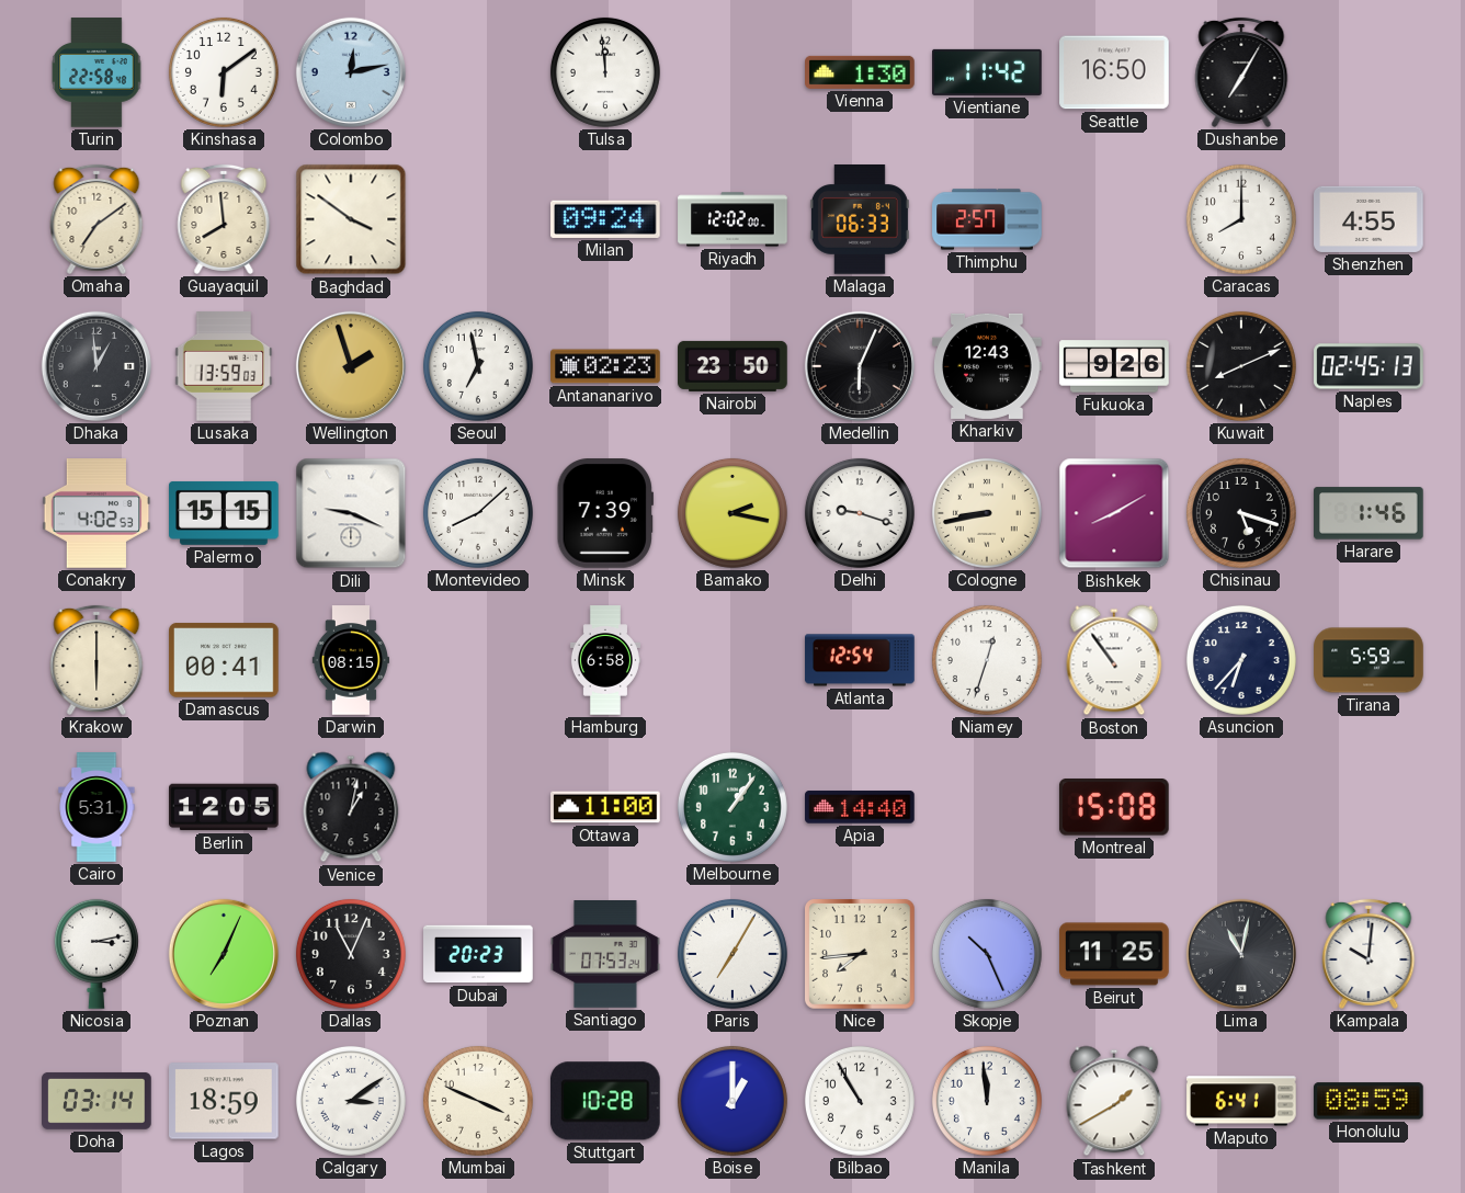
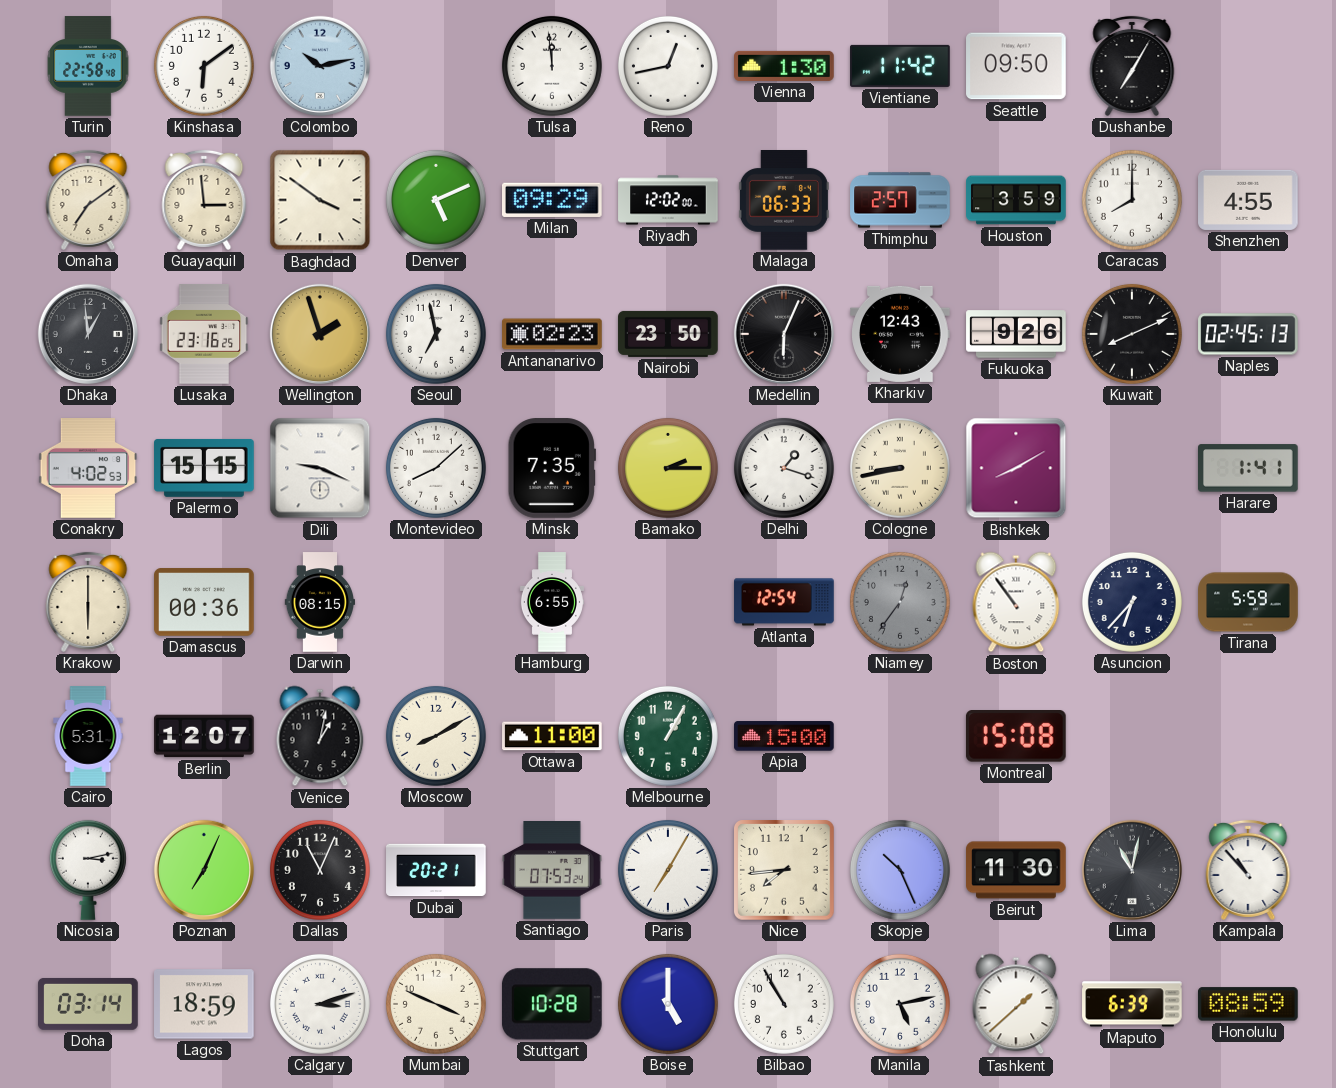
Colombo: 12:13 -> 10:13
Reno: none -> 12:43
Seattle: 16:50 -> 09:50
Guayaquil: 7:59 -> 2:59
Denver: none -> 5:11
Milan: 09:24 -> 09:29
Houston: none -> 3:59
Lusaka: 13:59 -> 23:16
Minsk: 7:39 -> 7:35
Bamako: 2:17 -> 2:15
Delhi: 9:18 -> 1:18
Chisinau: 5:18 -> none
Harare: 1:46 -> 1:41
Damascus: 00:41 -> 00:36
Hamburg: 6:58 -> 6:55
Niamey: 12:33 -> 12:36
Niamey dial: white -> grey
Berlin: 12:05 -> 12:07
Moscow: none -> 8:10
Melbourne: 1:06 -> 1:05
Apia: 14:40 -> 15:00
Dubai: 20:23 -> 20:21
Beirut: 11:25 -> 11:30
Kampala: 10:01 -> 10:53
Calgary: 3:09 -> 3:12
Boise: 1:00 -> 5:00
Manila: 11:59 -> 5:13
Tashkent: 1:40 -> 1:38
Maputo: 6:41 -> 6:39
